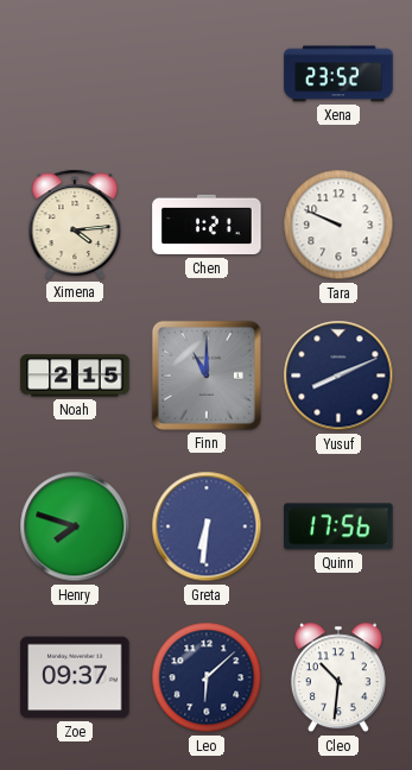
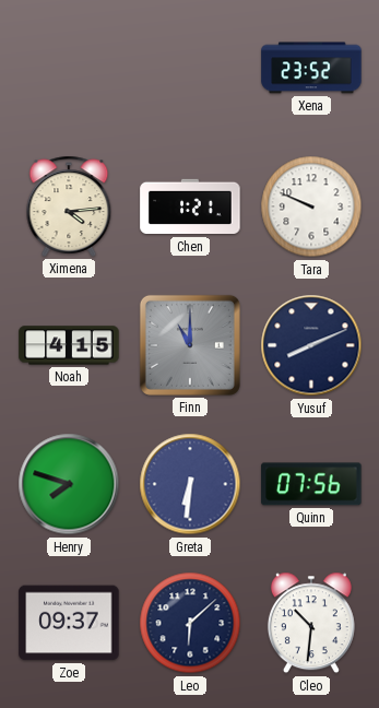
Noah: 2:15 -> 4:15
Quinn: 17:56 -> 07:56
